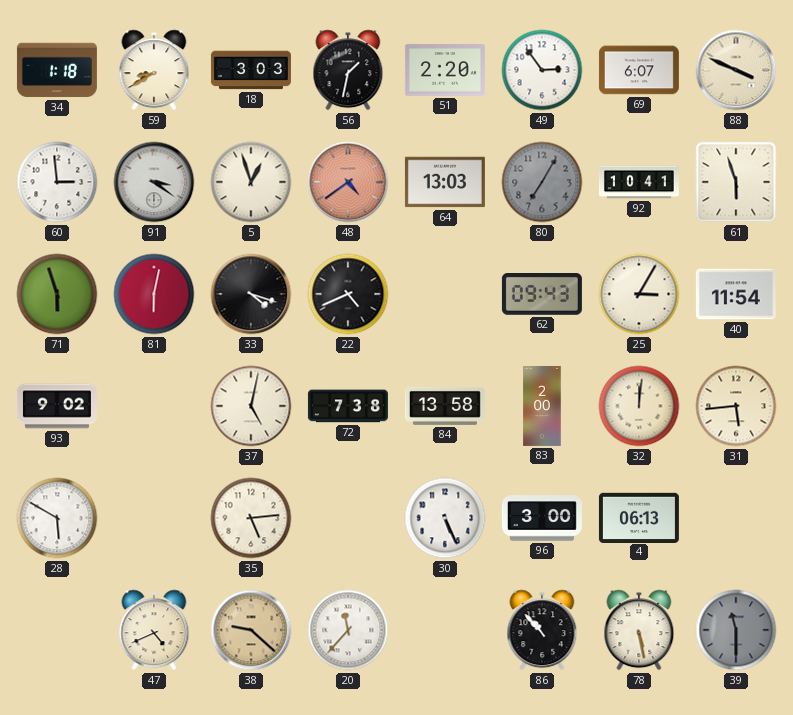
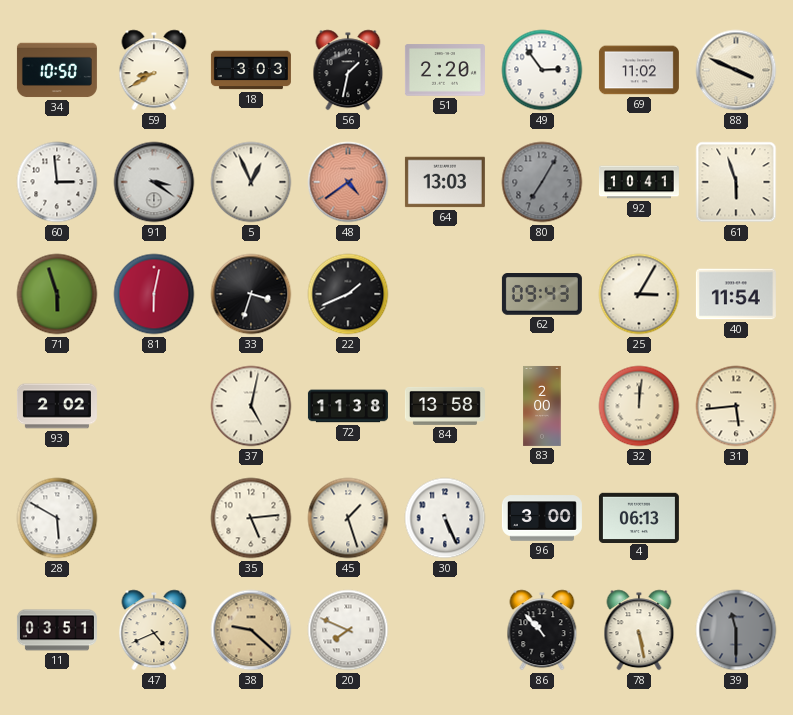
34: 1:18 -> 10:50
69: 6:07 -> 11:02
5: 12:57 -> 12:56
33: 4:18 -> 3:33
22: 4:41 -> 1:41
93: 9:02 -> 2:02
72: 7:38 -> 11:38
45: none -> 1:27
11: none -> 03:51
20: 11:37 -> 7:49
